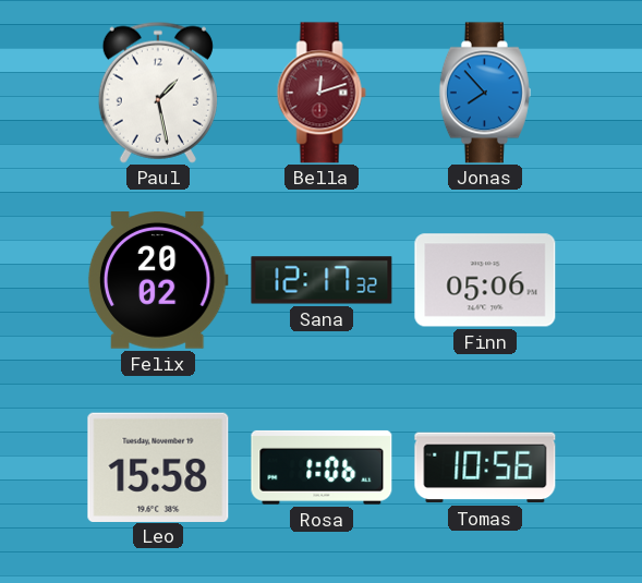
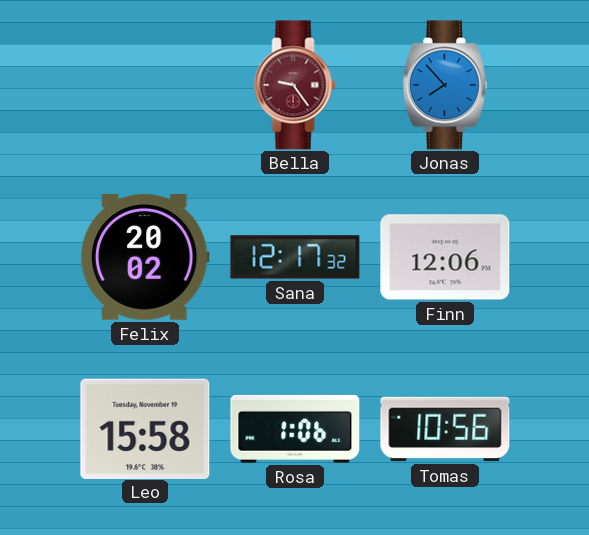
Paul: 1:28 -> none
Bella: 12:12 -> 9:24
Finn: 05:06 -> 12:06
